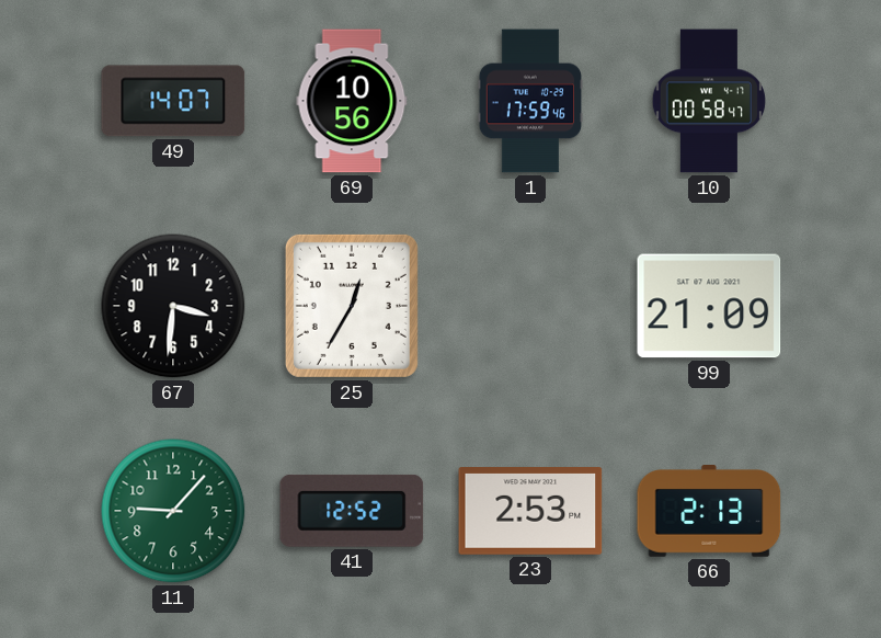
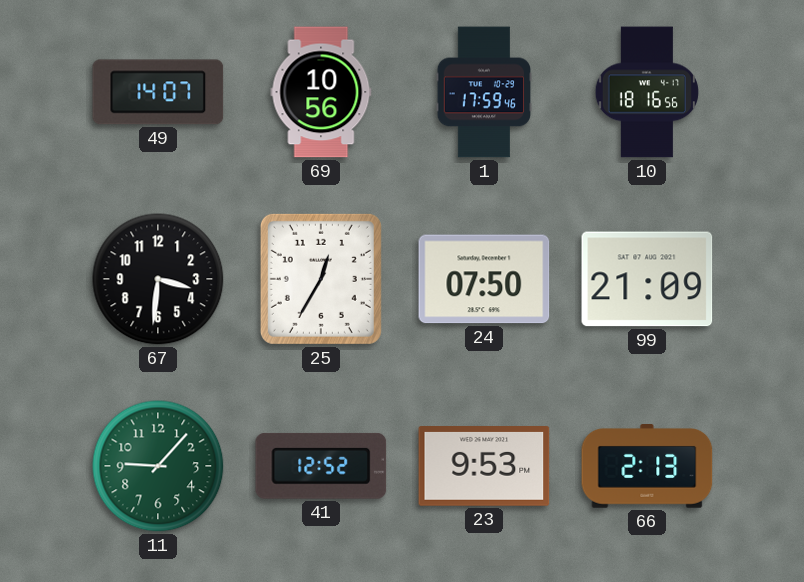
10: 00:58 -> 18:16
24: none -> 07:50
23: 2:53 -> 9:53
